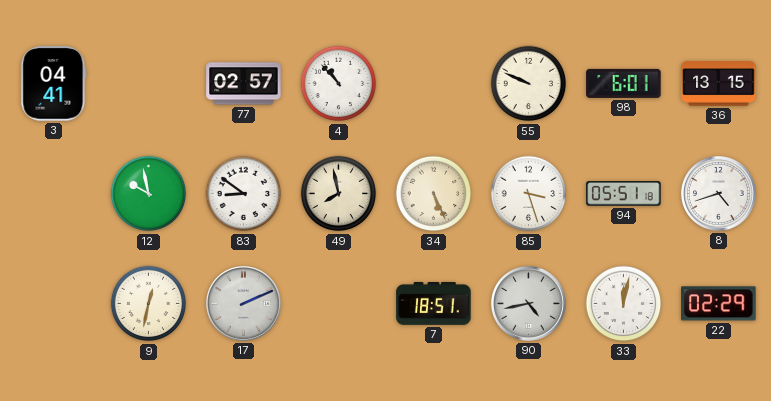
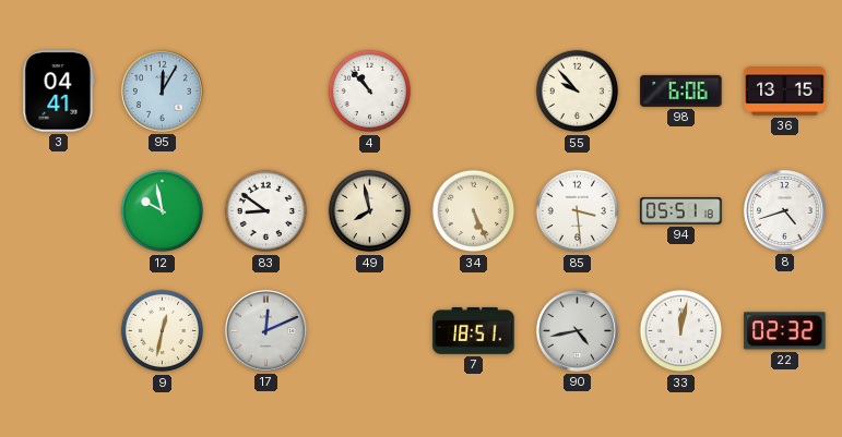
95: none -> 12:05
77: 02:57 -> none
55: 9:49 -> 9:53
98: 6:01 -> 6:06
85: 3:27 -> 3:29
17: 2:11 -> 12:11
22: 02:29 -> 02:32
